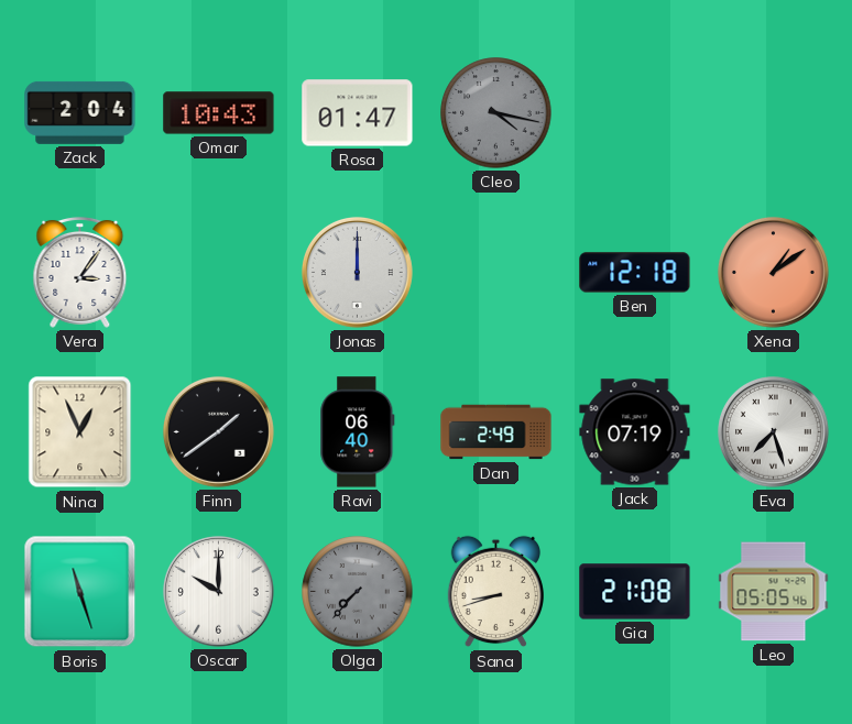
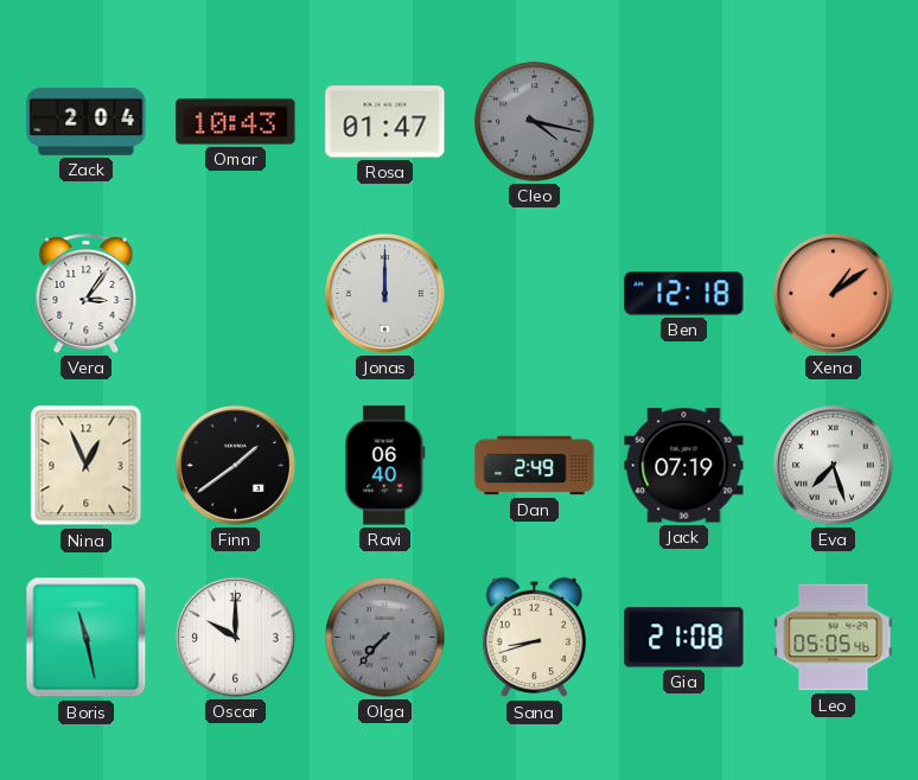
Boris: 11:27 -> 11:28
